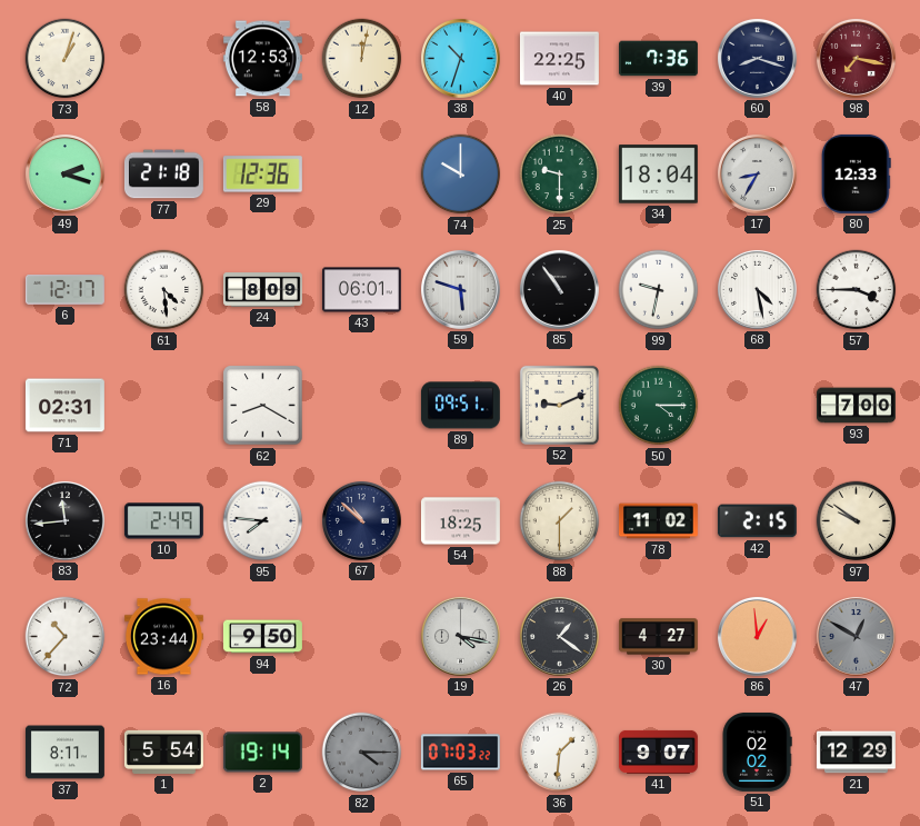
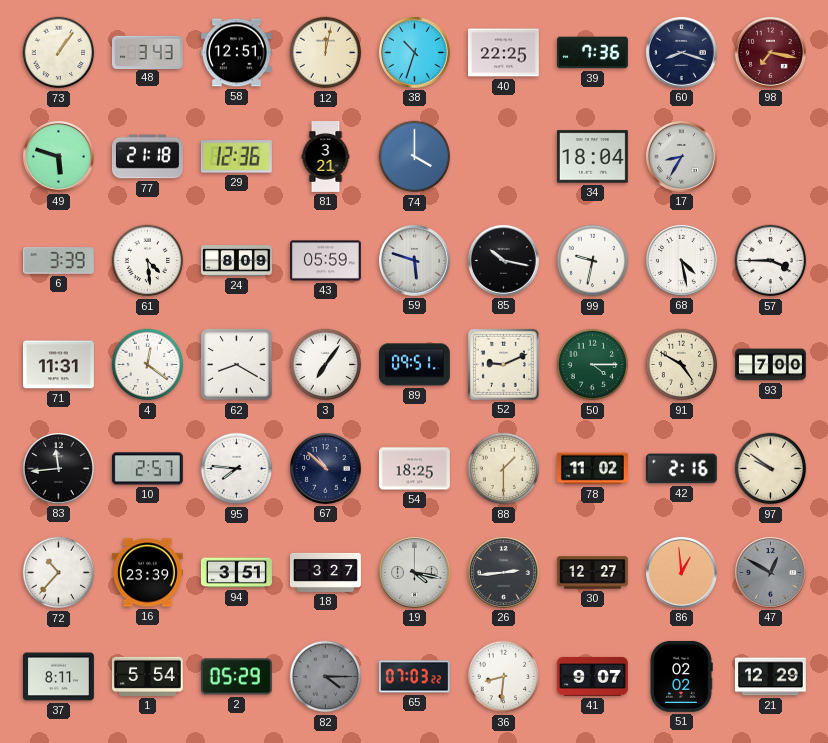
73: 1:03 -> 1:06
48: none -> 3:43
58: 12:53 -> 12:51
49: 2:18 -> 5:48
81: none -> 3:21
74: 10:00 -> 4:00
25: 9:30 -> none
80: 12:33 -> none
6: 12:17 -> 3:39
43: 06:01 -> 05:59
85: 10:54 -> 10:17
71: 02:31 -> 11:31
4: none -> 12:21
3: none -> 7:06
91: none -> 4:50
10: 2:49 -> 2:57
42: 2:15 -> 2:16
16: 23:44 -> 23:39
94: 9:50 -> 3:51
18: none -> 3:27
26: 1:21 -> 2:44
30: 4:27 -> 12:27
2: 19:14 -> 05:29
36: 1:31 -> 8:31
